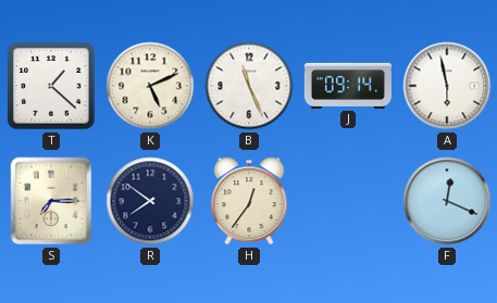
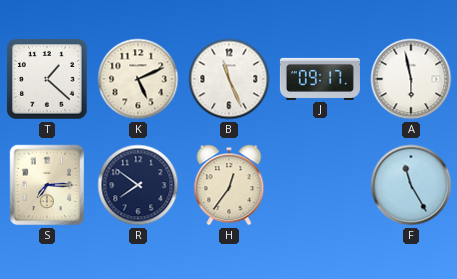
J: 09:14 -> 09:17
F: 12:19 -> 11:25
